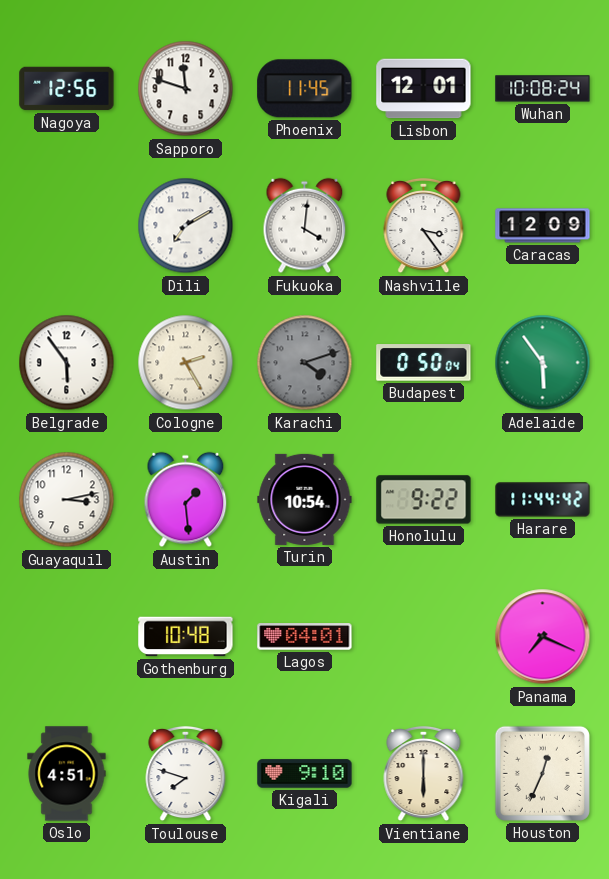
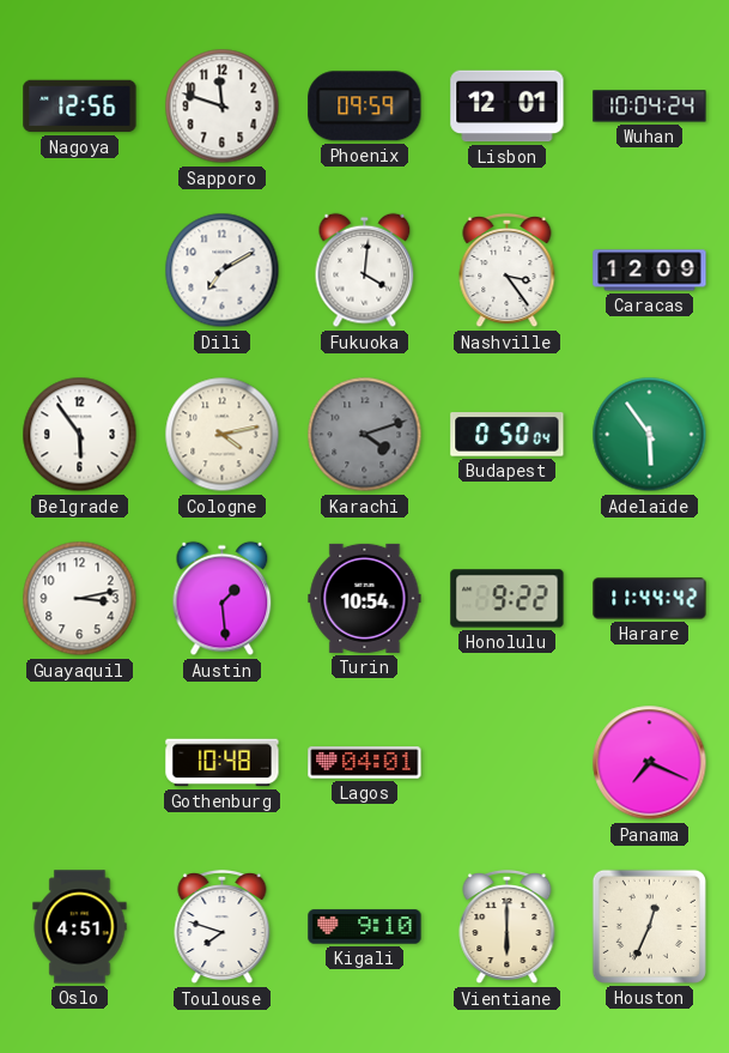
Phoenix: 11:45 -> 09:59
Wuhan: 10:08 -> 10:04
Cologne: 2:25 -> 4:13
